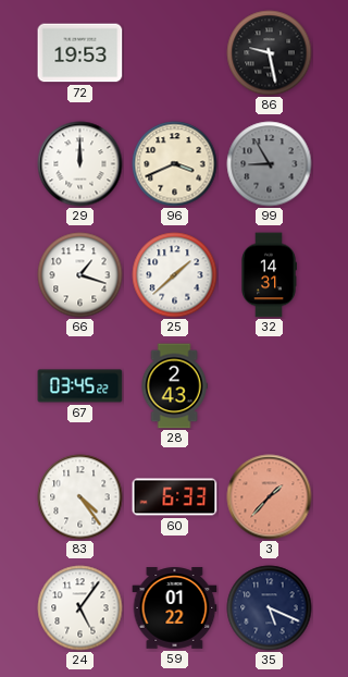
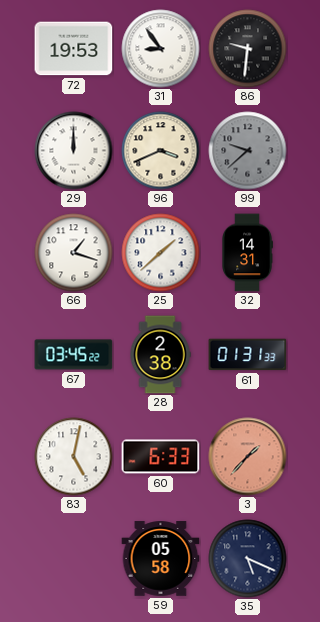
31: none -> 8:54
86: 9:28 -> 9:31
99: 8:55 -> 9:38
28: 2:43 -> 2:38
61: none -> 01:31
83: 4:24 -> 5:02
24: 5:06 -> none
59: 01:22 -> 05:58
